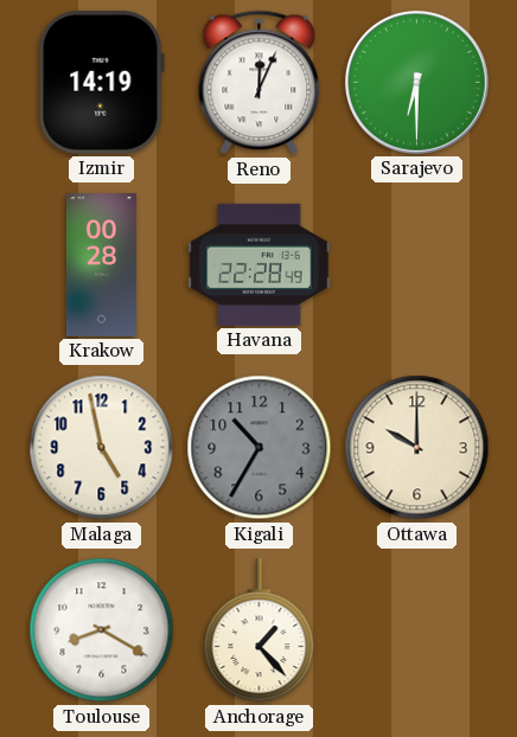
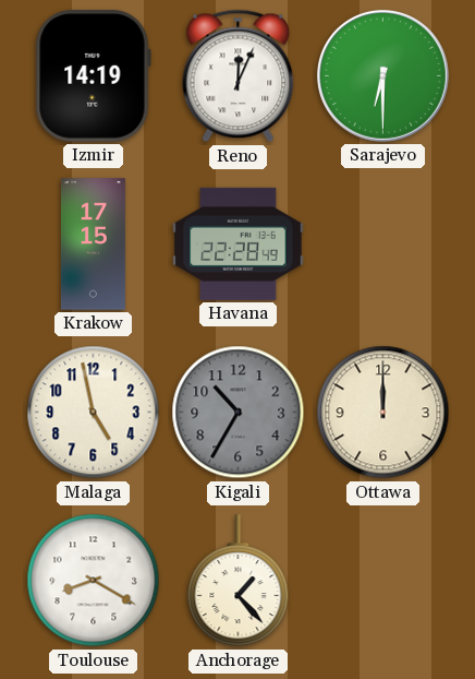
Krakow: 00:28 -> 17:15
Ottawa: 10:00 -> 12:00
